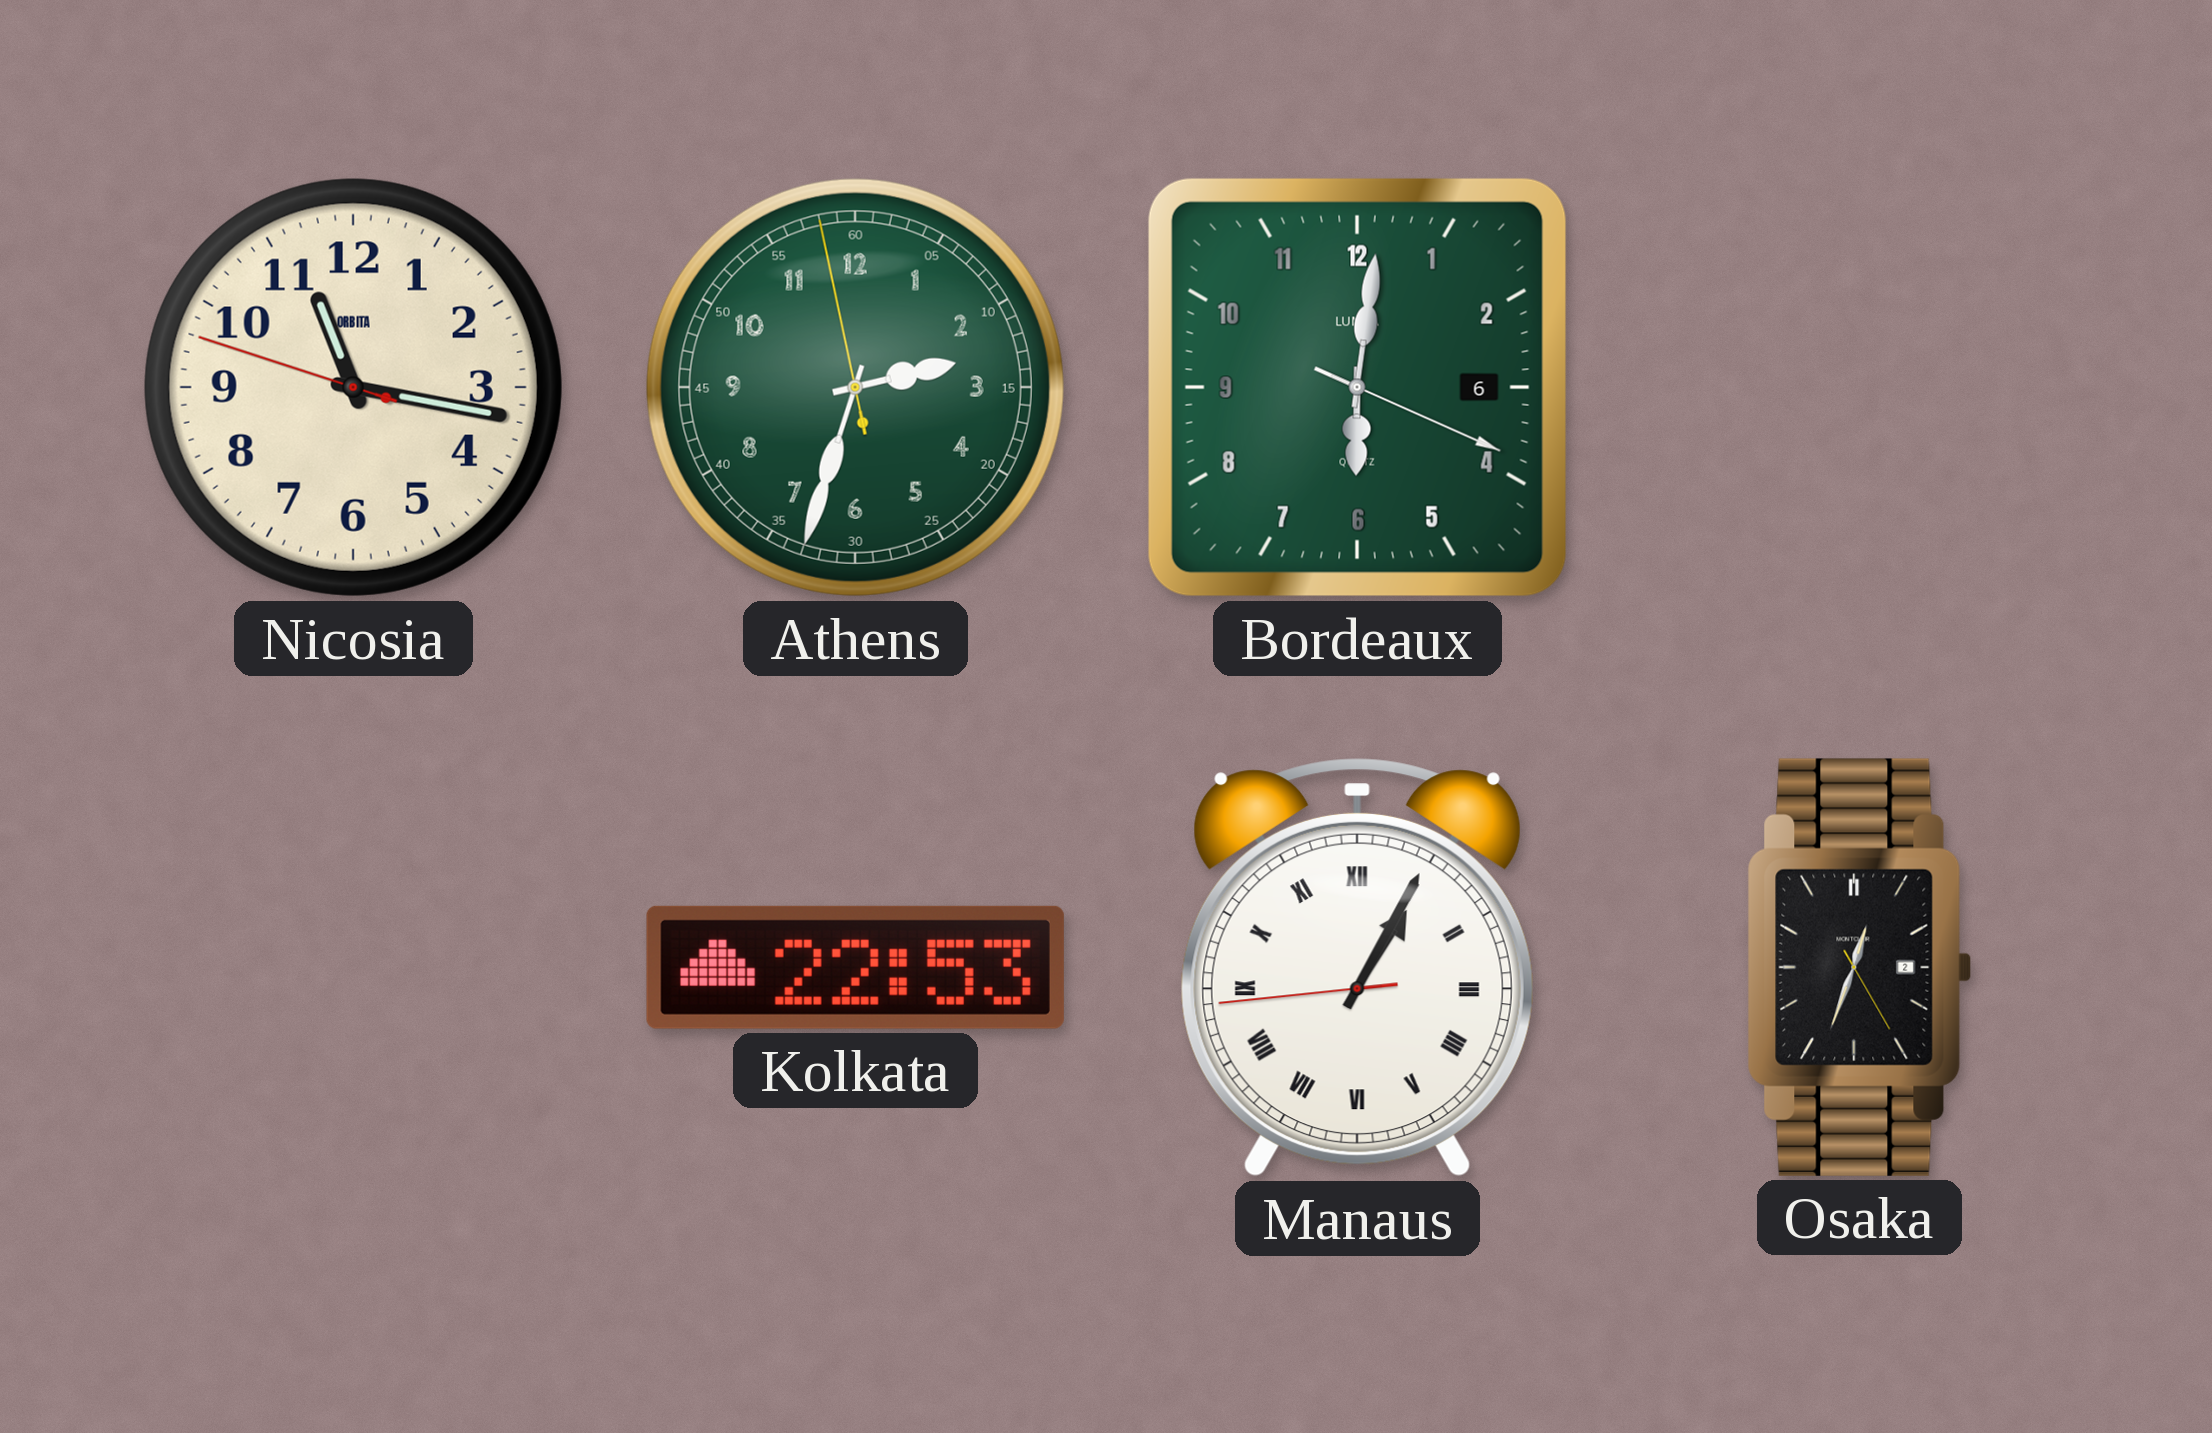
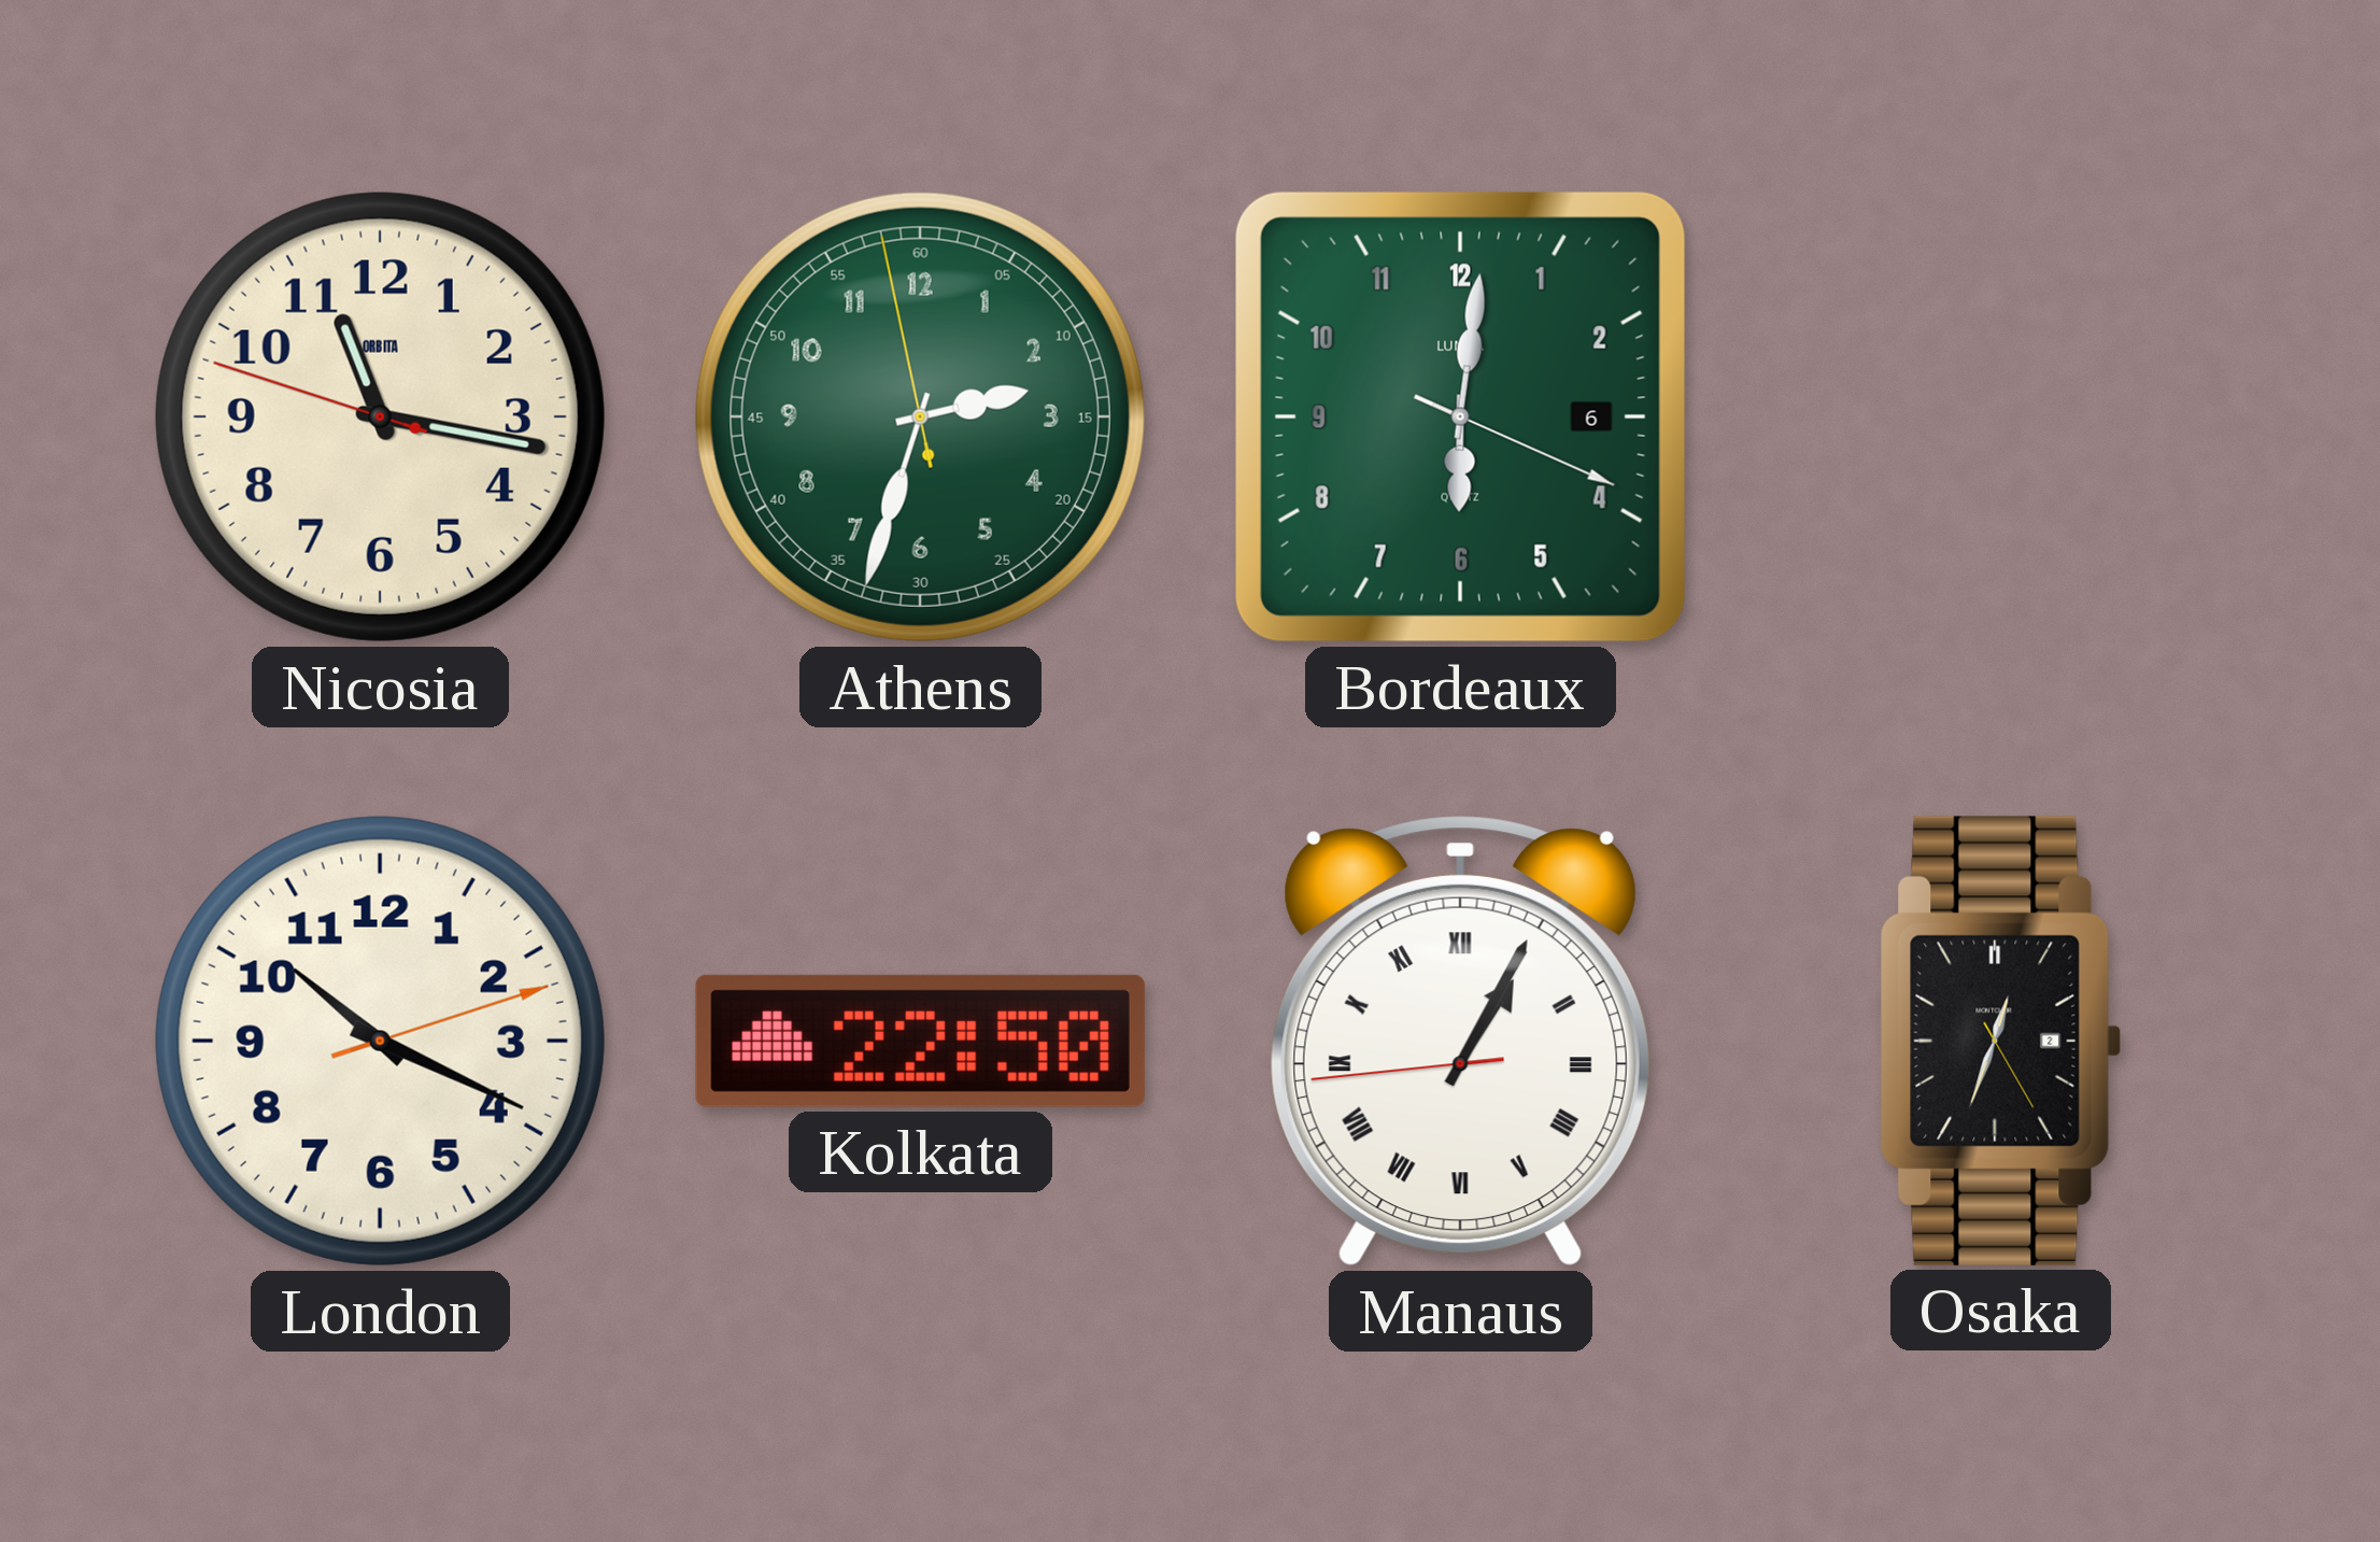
London: none -> 10:19
Kolkata: 22:53 -> 22:50
